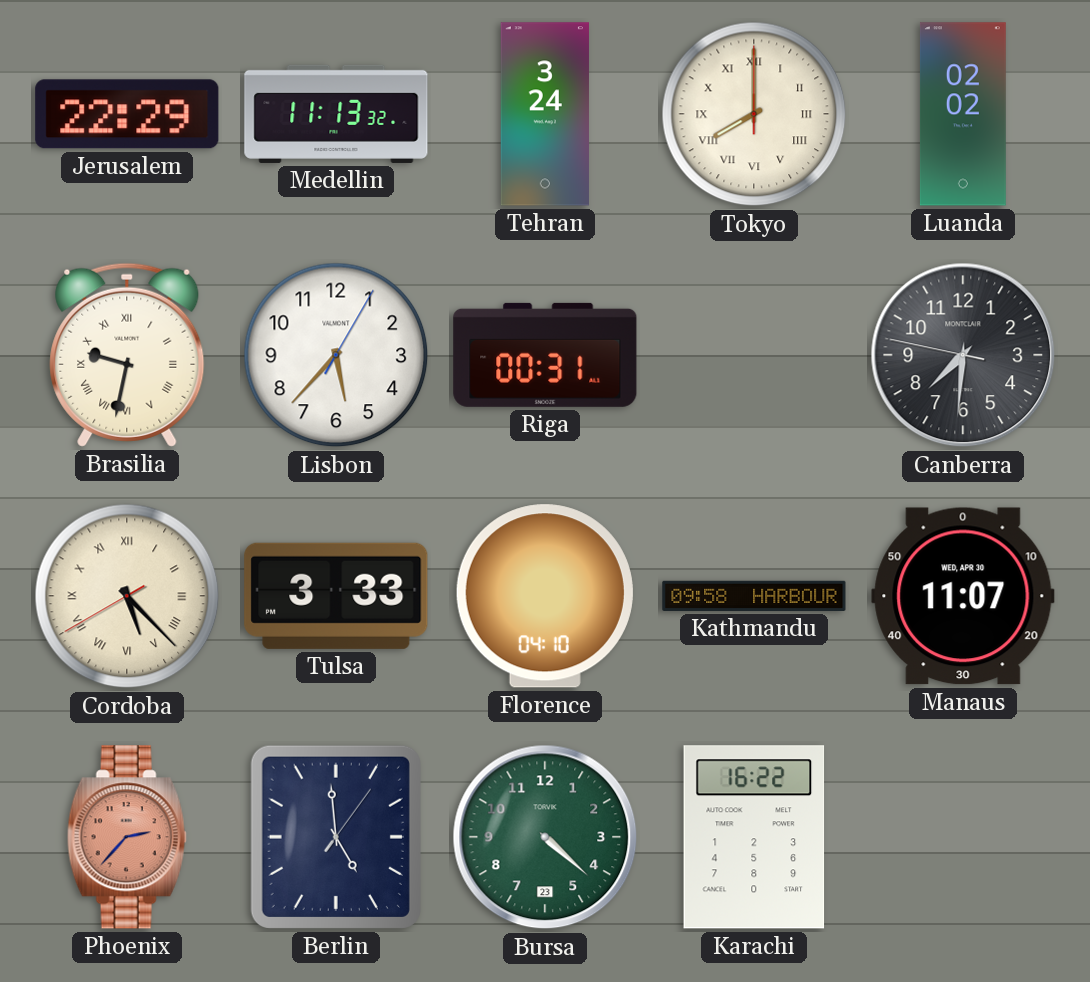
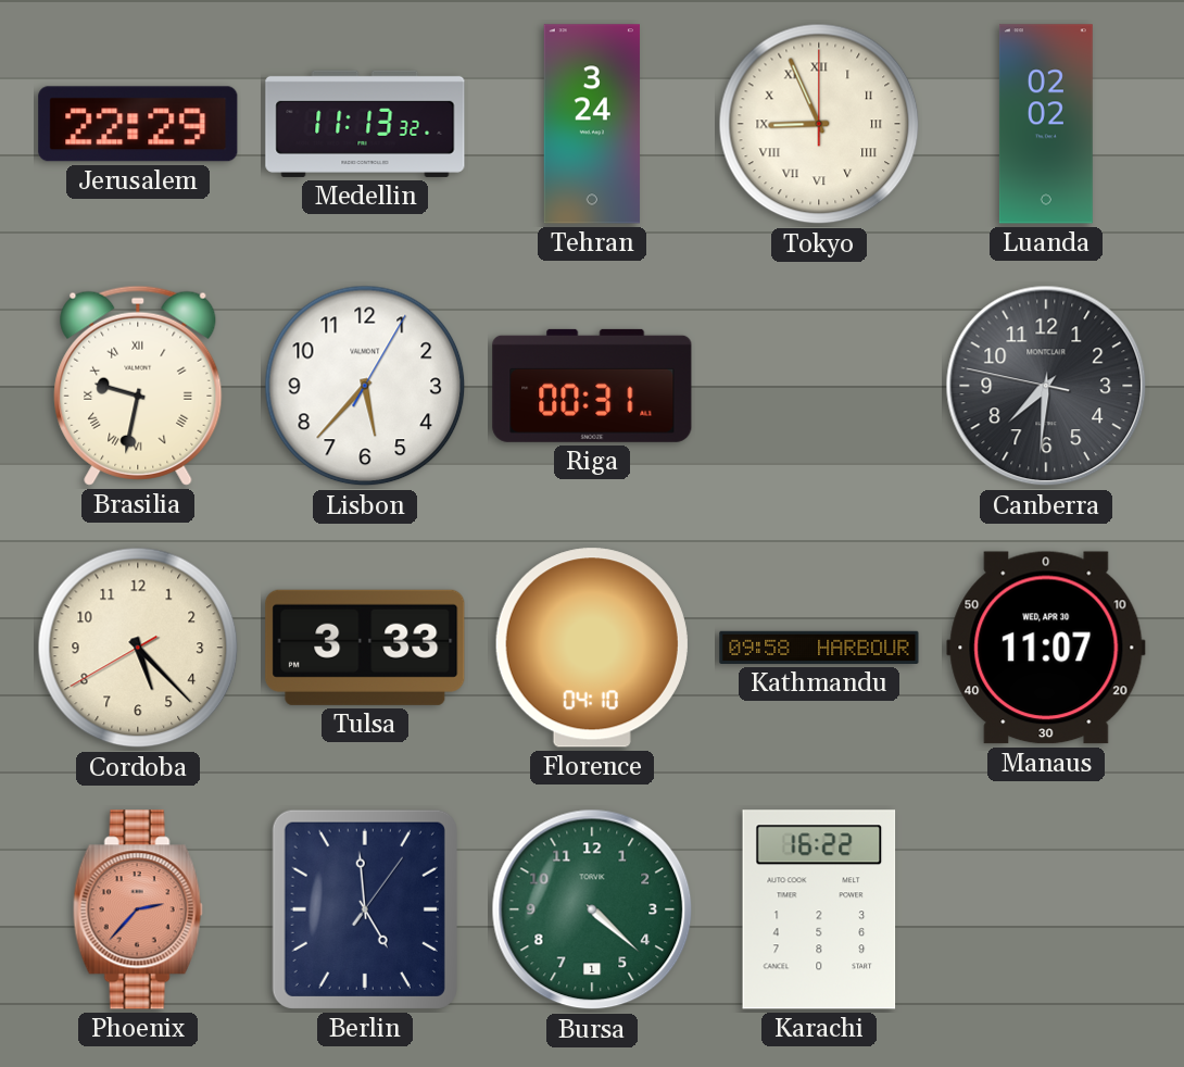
Tokyo: 8:00 -> 8:56
Cordoba numerals: Roman -> Arabic
Bursa date: 23 -> 1
